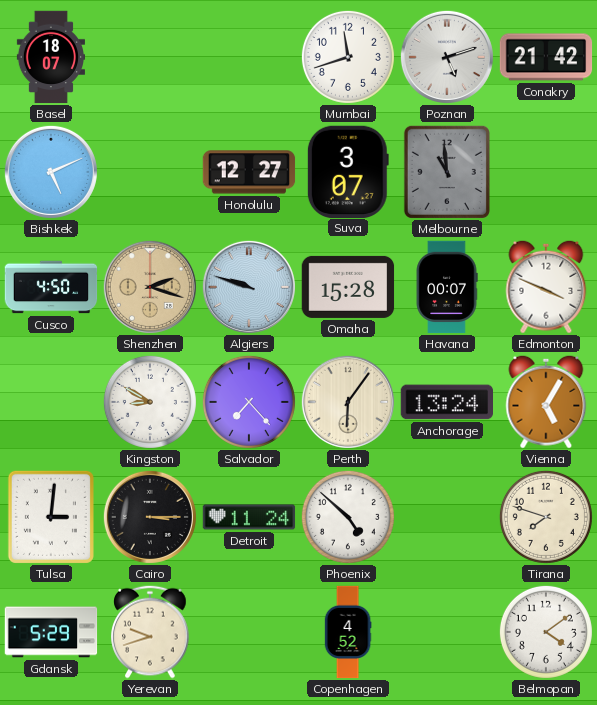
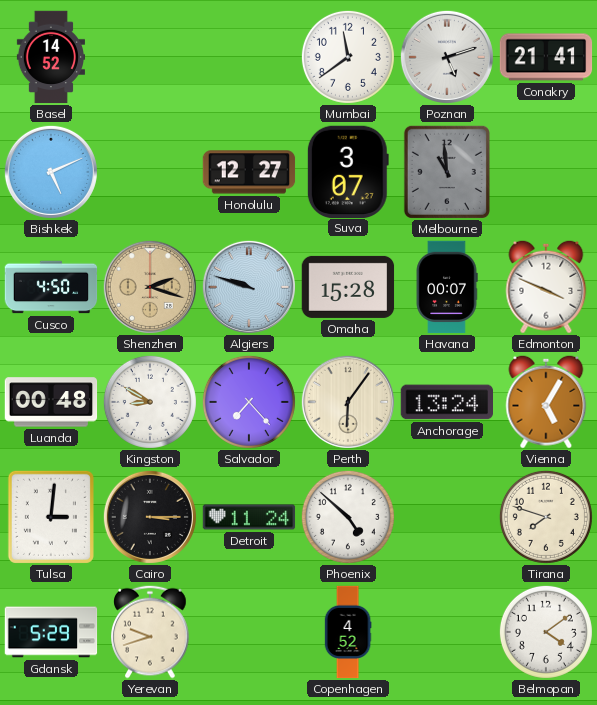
Basel: 18:07 -> 14:52
Mumbai: 11:42 -> 11:39
Conakry: 21:42 -> 21:41
Luanda: none -> 00:48
